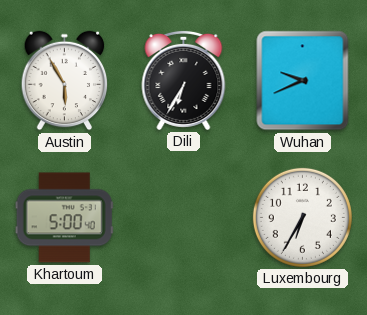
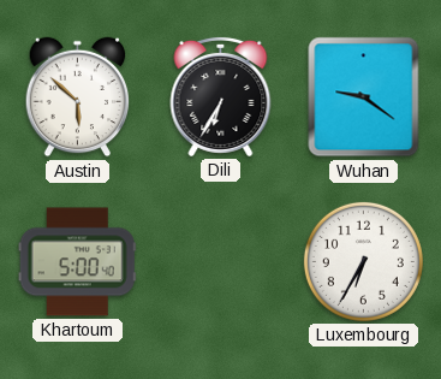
Austin: 5:55 -> 5:52
Wuhan: 9:41 -> 9:21
